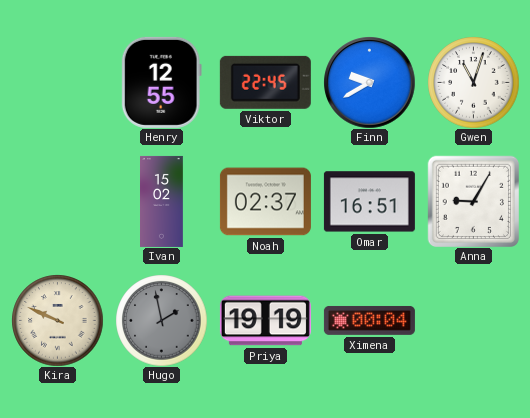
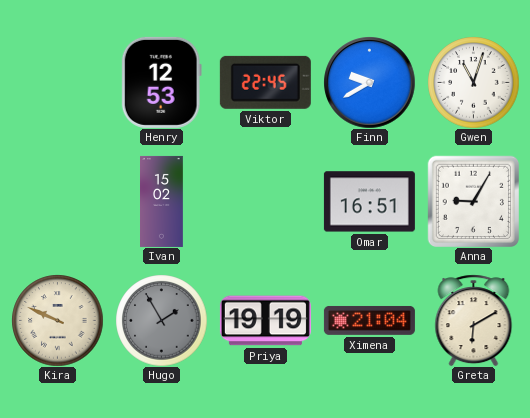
Henry: 12:55 -> 12:53
Noah: 02:37 -> none
Hugo: 1:58 -> 1:55
Ximena: 00:04 -> 21:04
Greta: none -> 6:10
